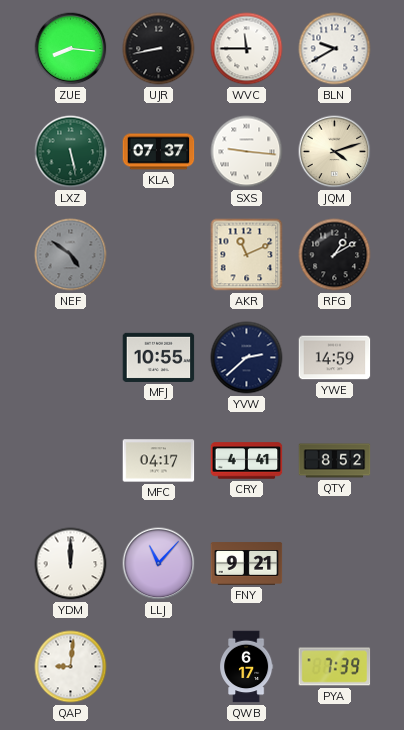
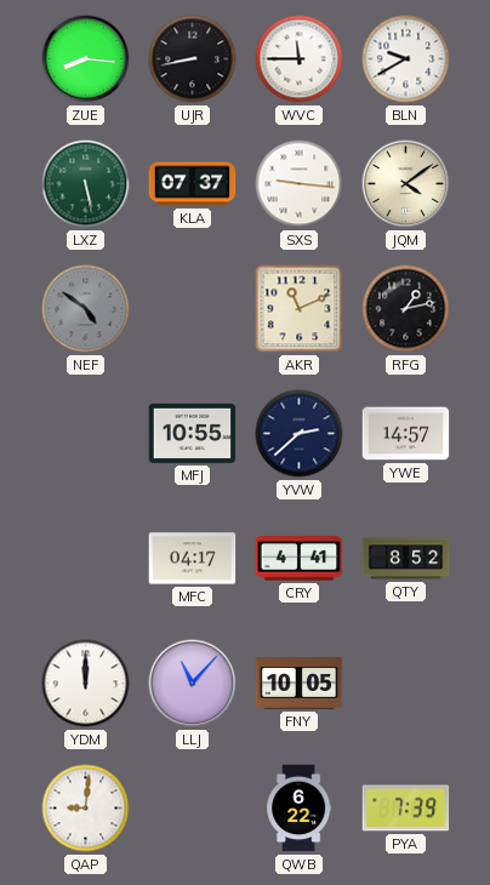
JQM: 4:12 -> 4:09
RFG: 1:10 -> 1:13
YWE: 14:59 -> 14:57
FNY: 9:21 -> 10:05
QWB: 6:17 -> 6:22
